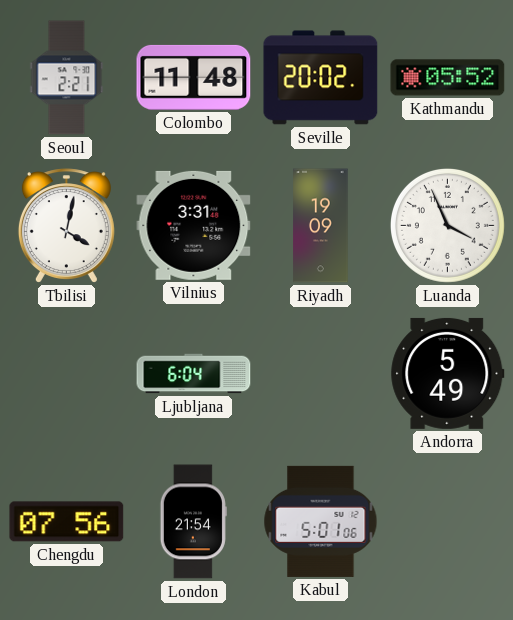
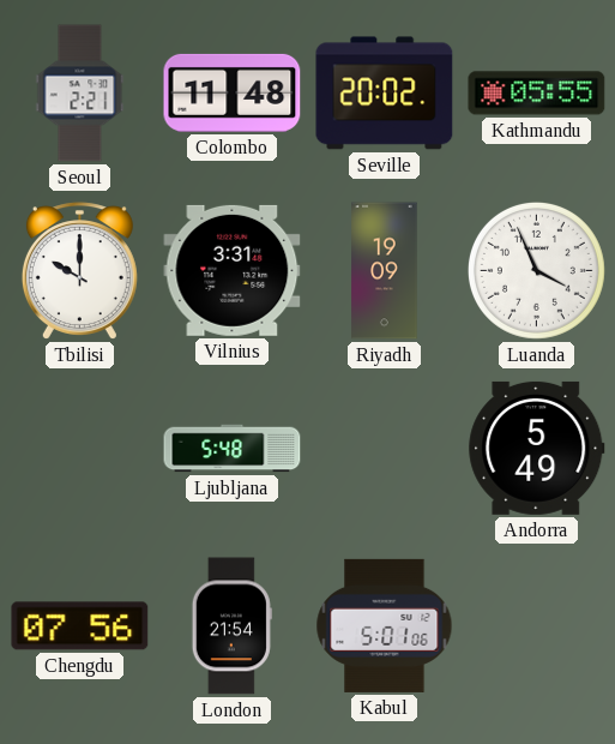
Kathmandu: 05:52 -> 05:55
Tbilisi: 4:02 -> 10:00
Ljubljana: 6:04 -> 5:48
